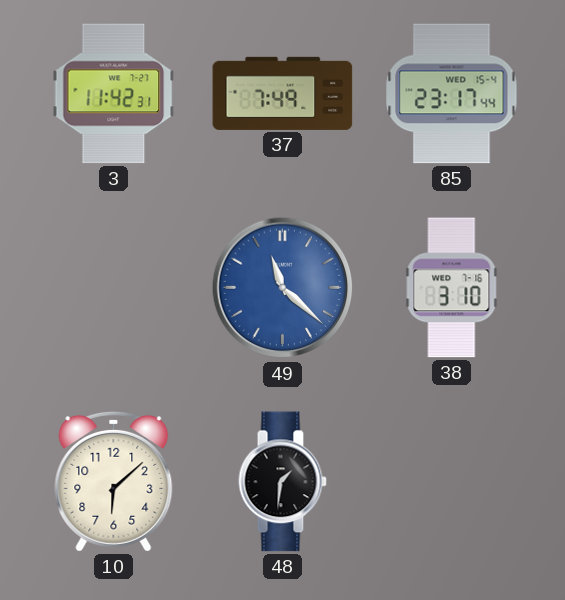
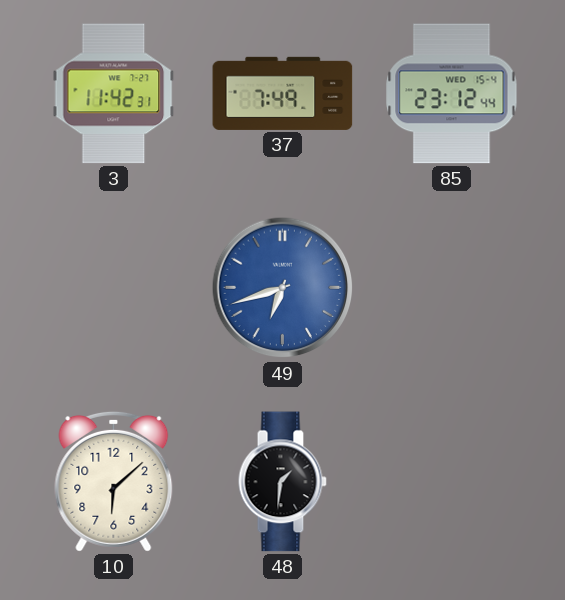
85: 23:17 -> 23:12
49: 11:22 -> 6:42
38: 3:10 -> none
